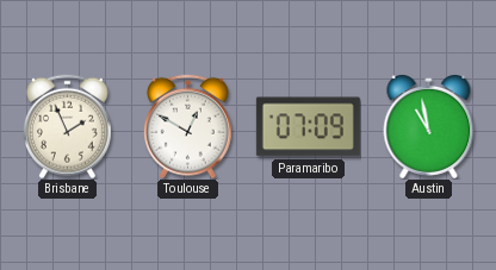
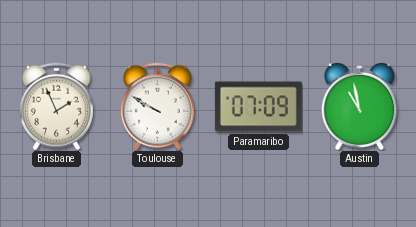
Toulouse: 12:50 -> 9:50
